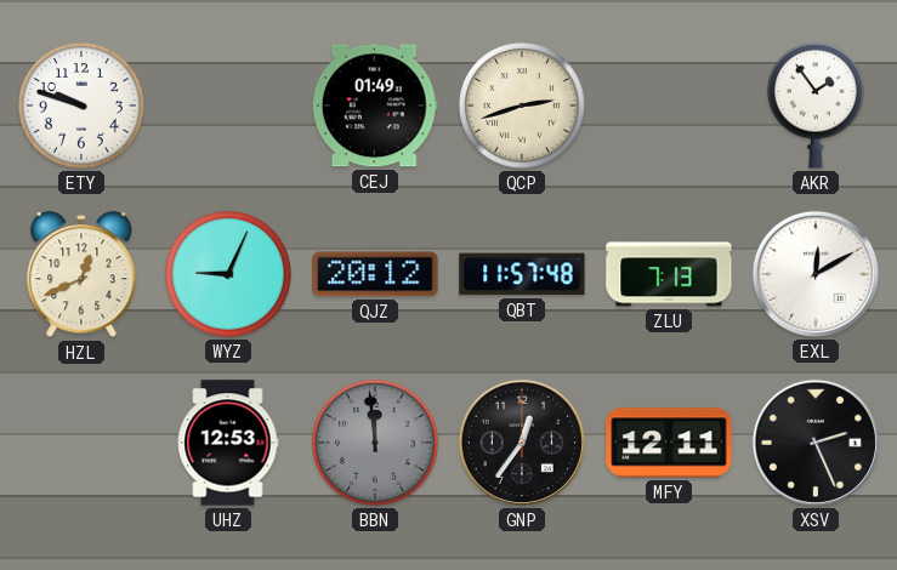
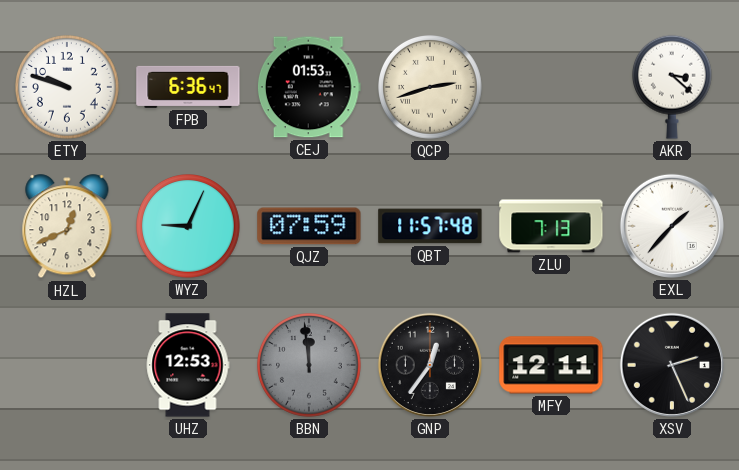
FPB: none -> 6:36
CEJ: 01:49 -> 01:53
AKR: 1:54 -> 3:22
QJZ: 20:12 -> 07:59
EXL: 12:10 -> 1:37
